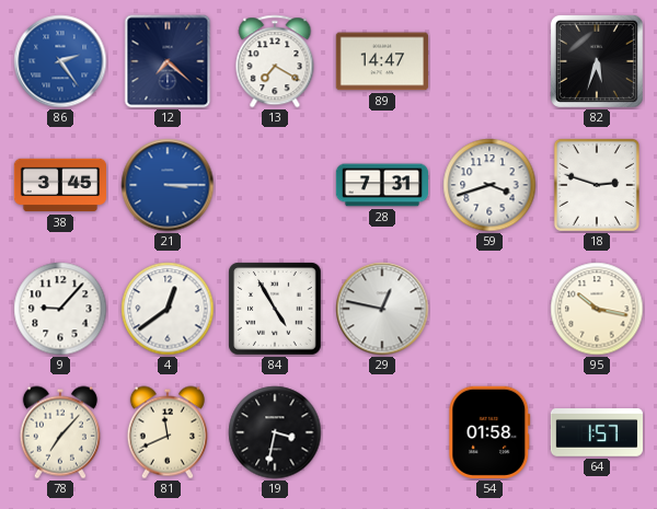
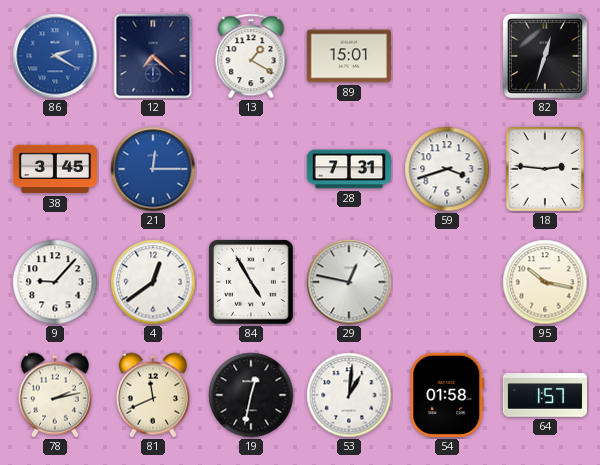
86: 2:24 -> 2:20
13: 7:20 -> 1:20
89: 14:47 -> 15:01
82: 5:33 -> 12:33
21: 3:15 -> 12:15
18: 2:48 -> 2:46
78: 7:07 -> 2:13
19: 3:32 -> 12:32
53: none -> 1:01
